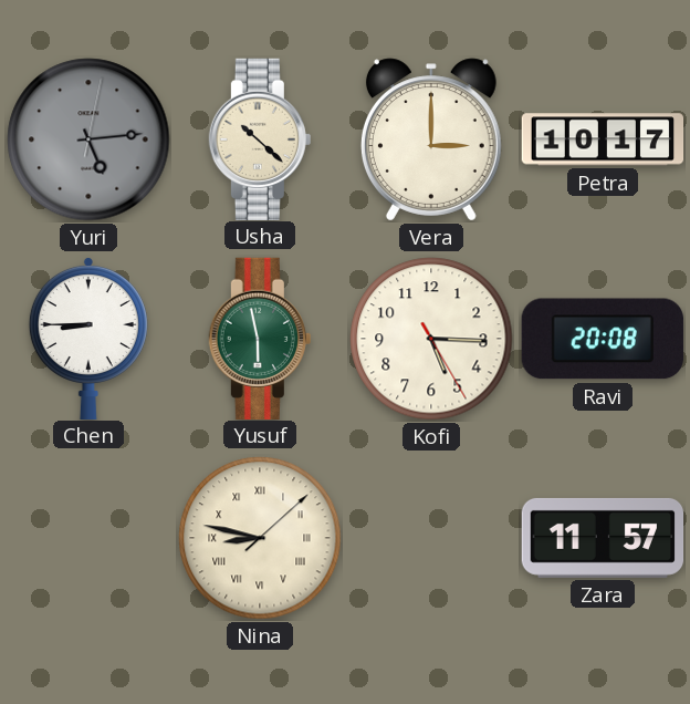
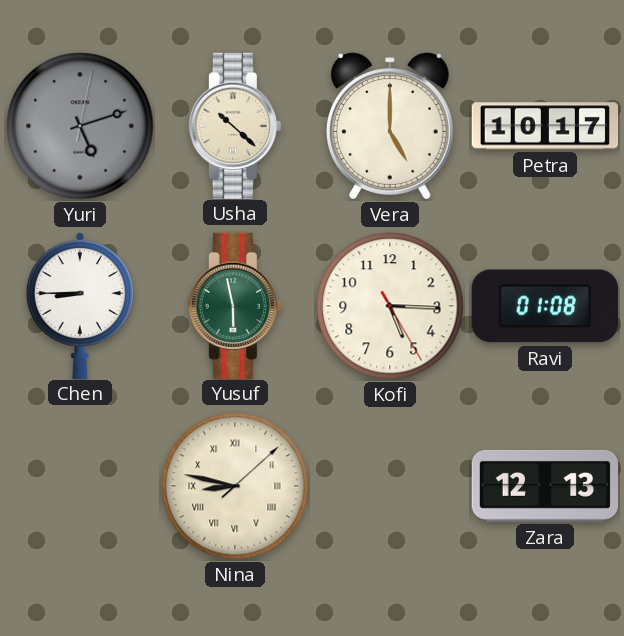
Yuri: 5:14 -> 5:12
Vera: 3:00 -> 5:00
Ravi: 20:08 -> 01:08
Zara: 11:57 -> 12:13
